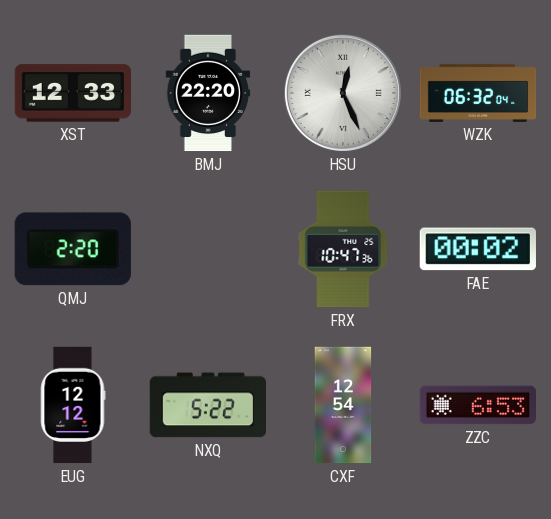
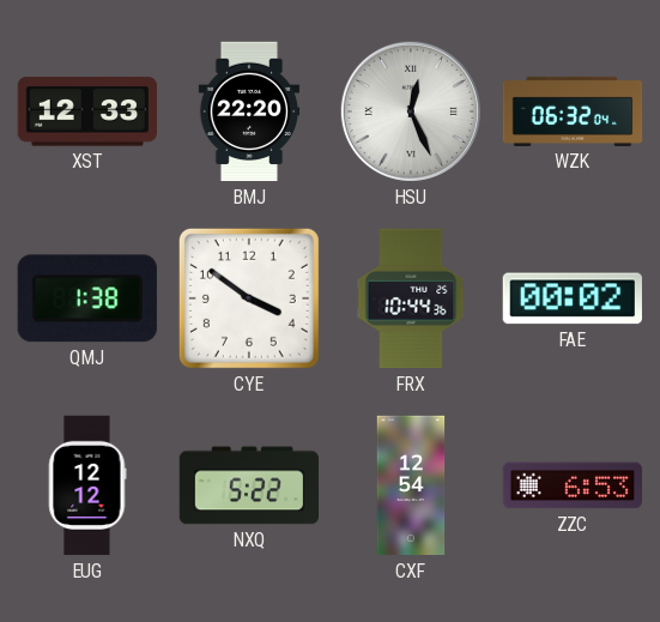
QMJ: 2:20 -> 1:38
CYE: none -> 3:51
FRX: 10:47 -> 10:44
